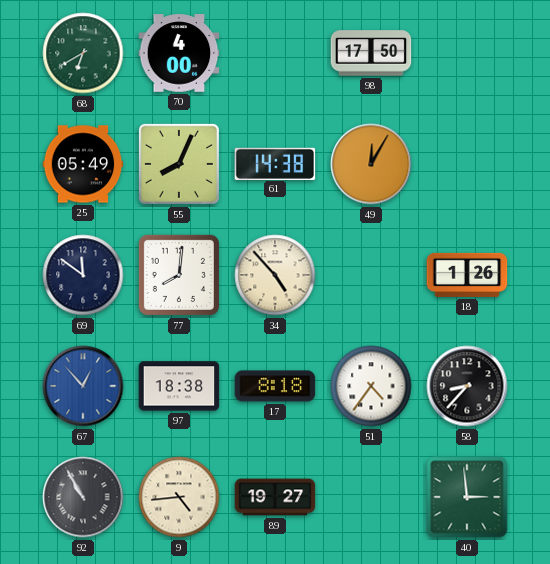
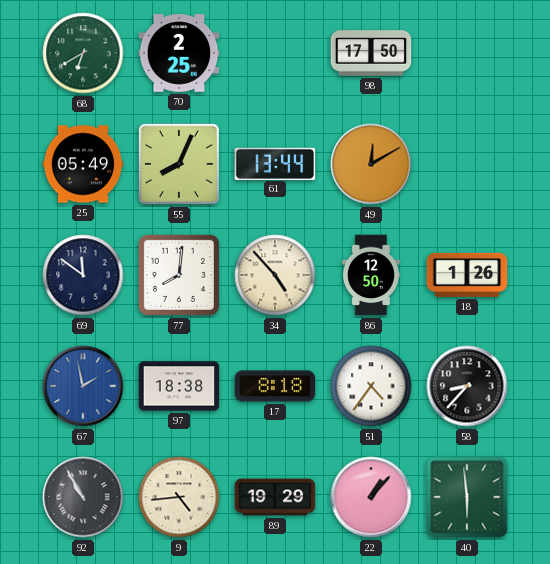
70: 4:00 -> 2:25
61: 14:38 -> 13:44
49: 12:05 -> 12:10
86: none -> 12:50
67: 12:53 -> 1:58
89: 19:27 -> 19:29
22: none -> 1:07
40: 2:59 -> 5:59
